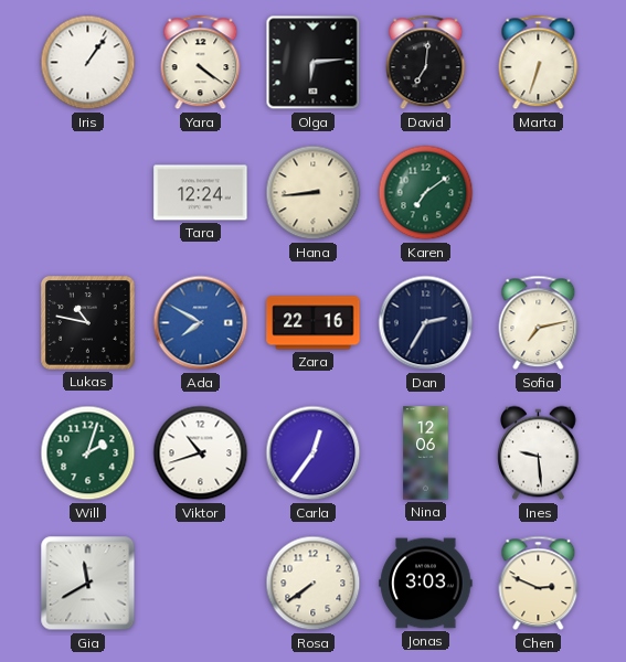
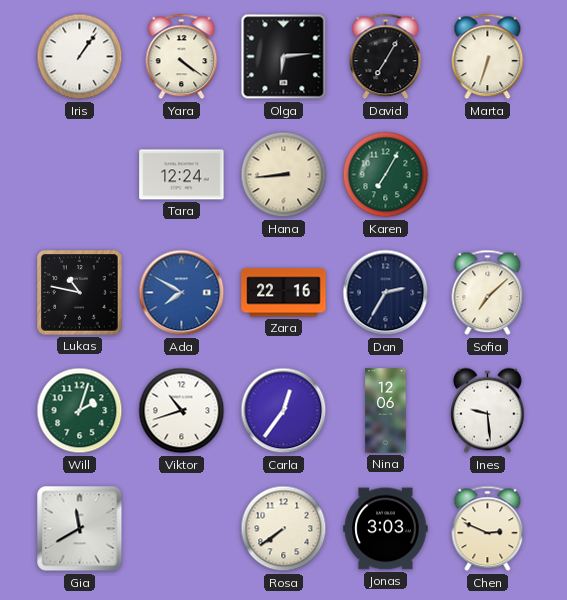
David: 7:01 -> 7:05
Karen: 7:09 -> 7:05
Sofia: 7:13 -> 7:08
